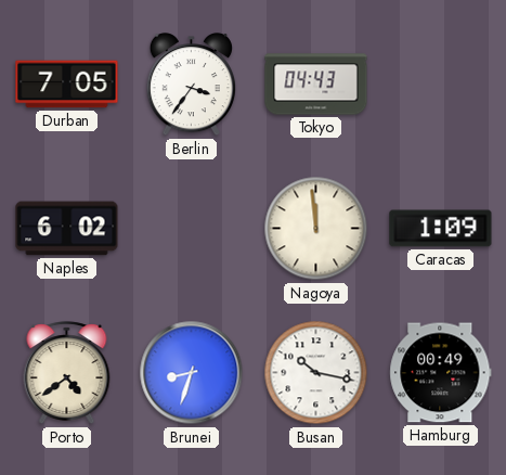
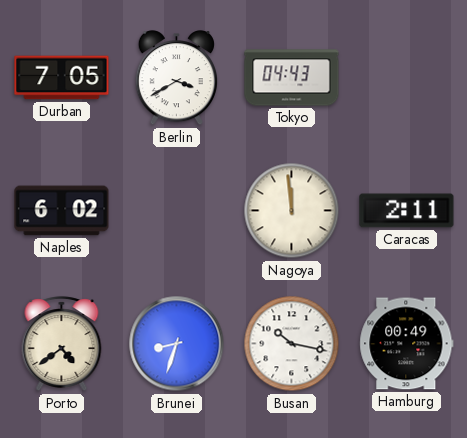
Berlin: 3:36 -> 3:40
Caracas: 1:09 -> 2:11
